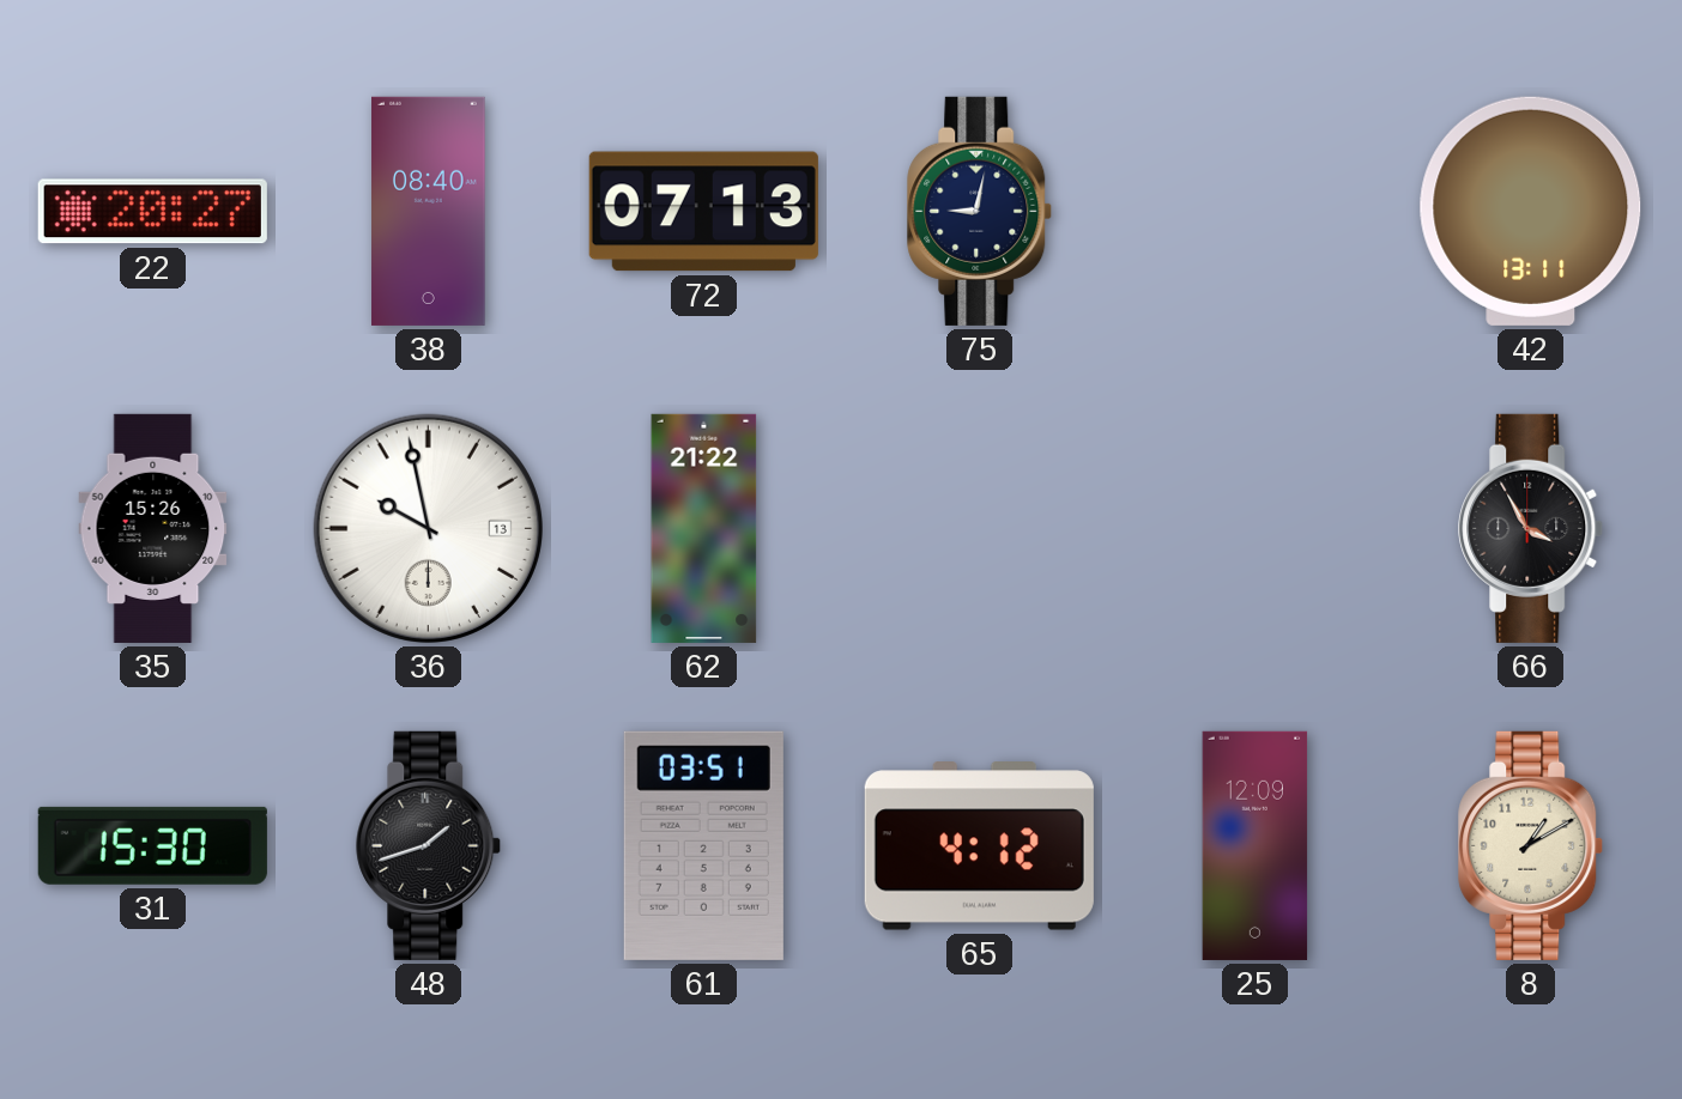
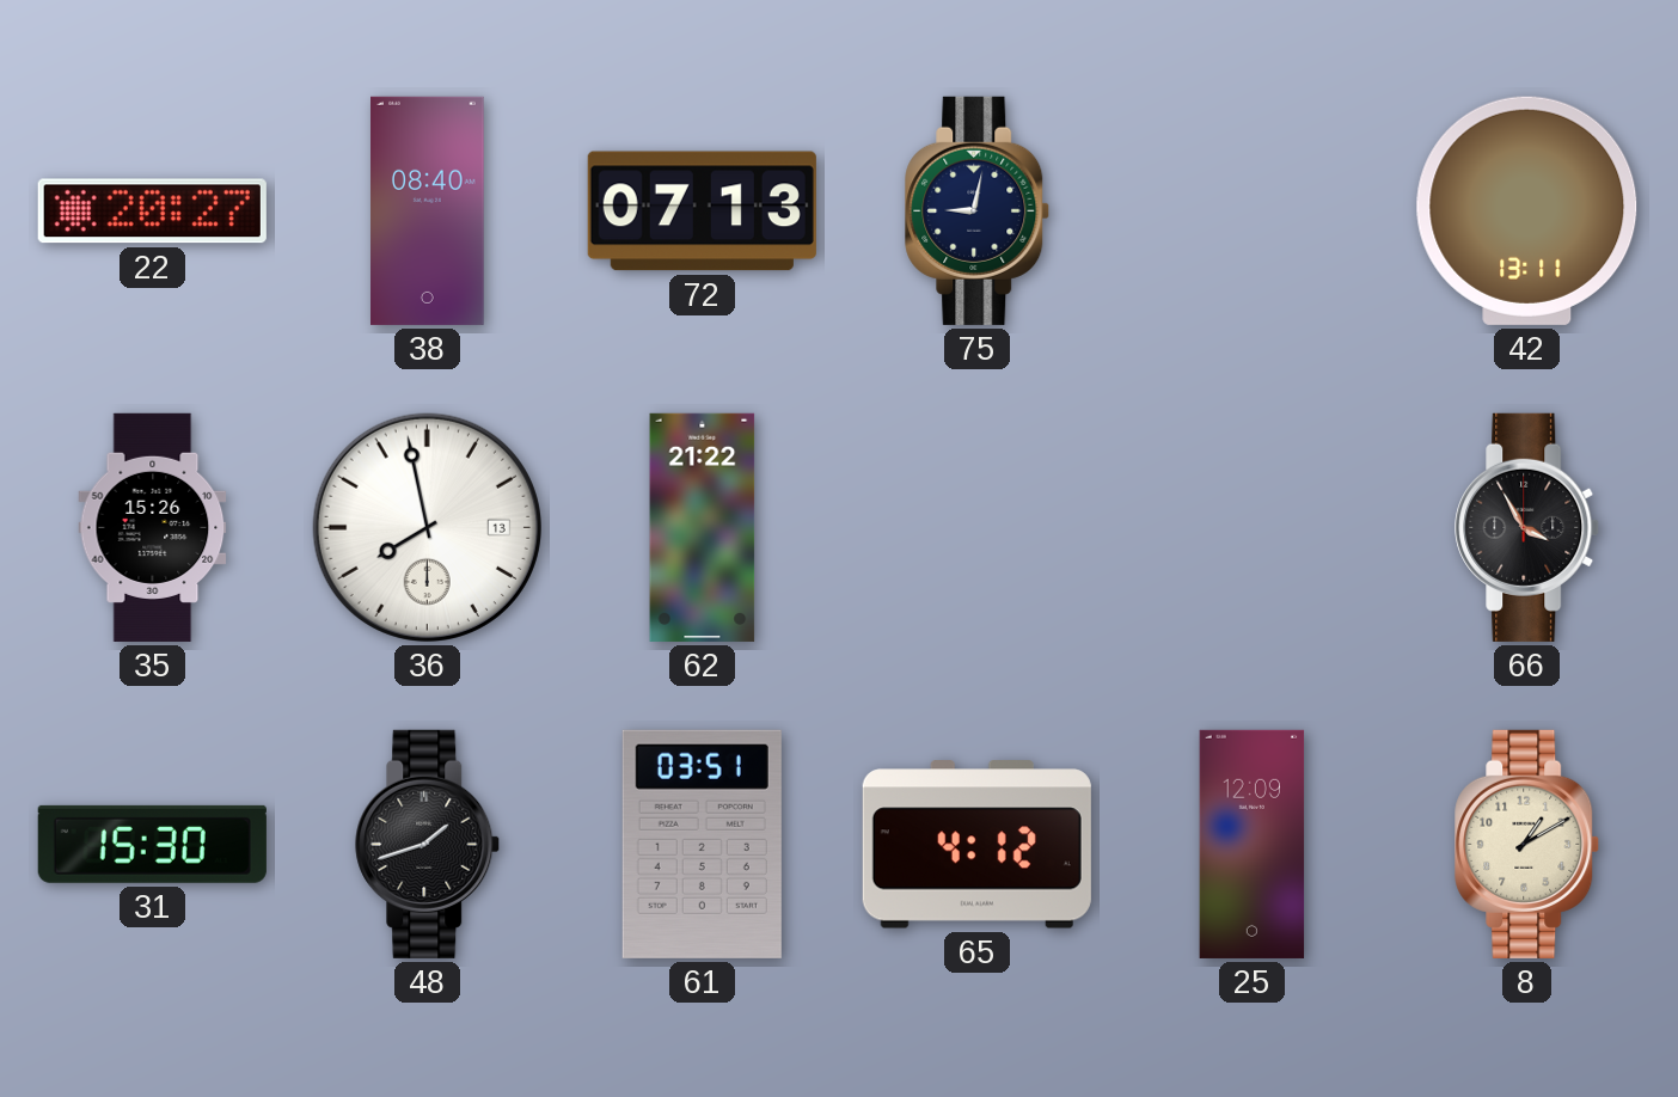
36: 9:58 -> 7:58
